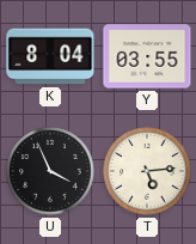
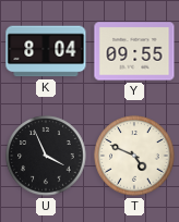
Y: 03:55 -> 09:55
T: 5:14 -> 4:49
